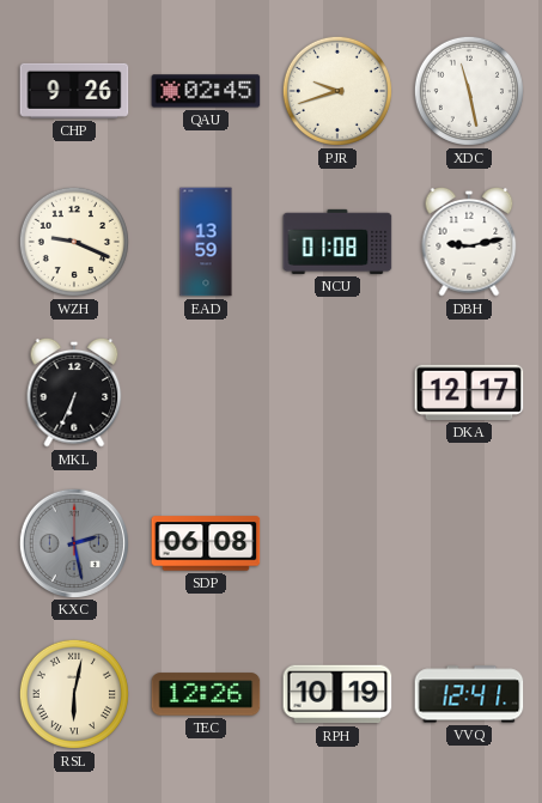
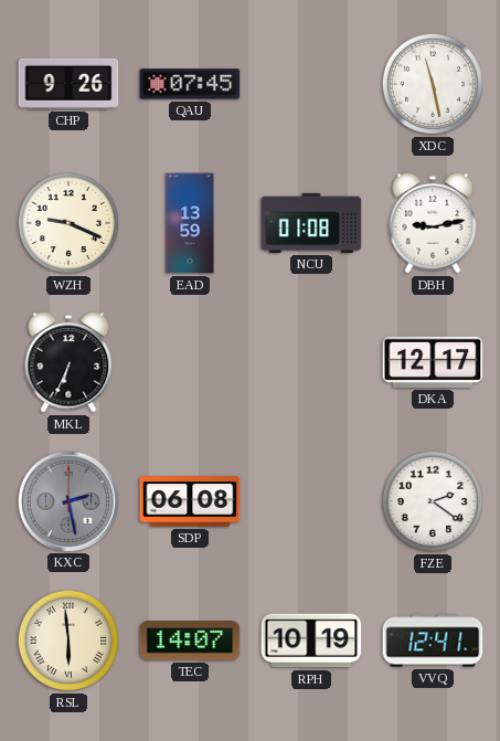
QAU: 02:45 -> 07:45
PJR: 9:42 -> none
FZE: none -> 2:21
RSL: 6:02 -> 5:59
TEC: 12:26 -> 14:07
